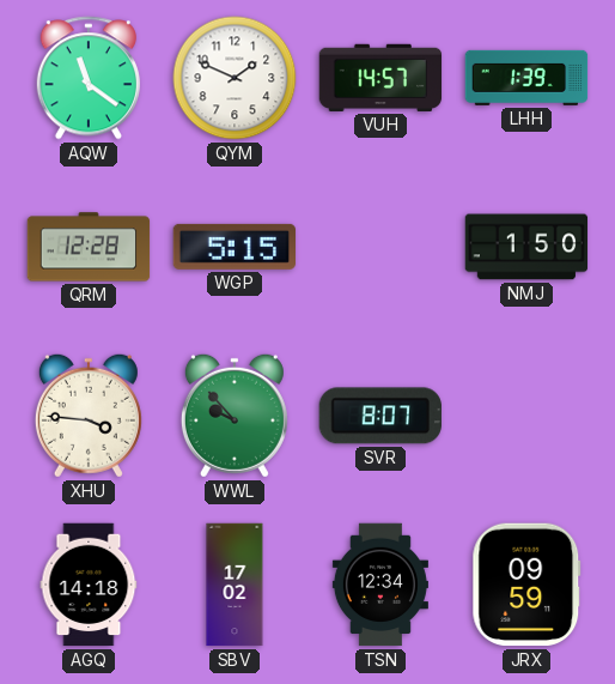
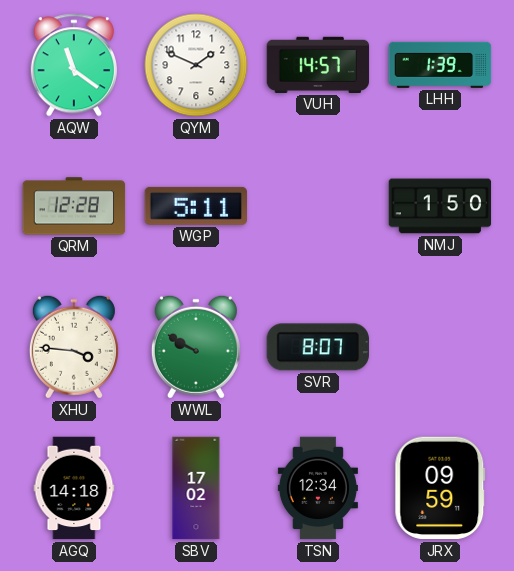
WGP: 5:15 -> 5:11
WWL: 9:53 -> 9:50
